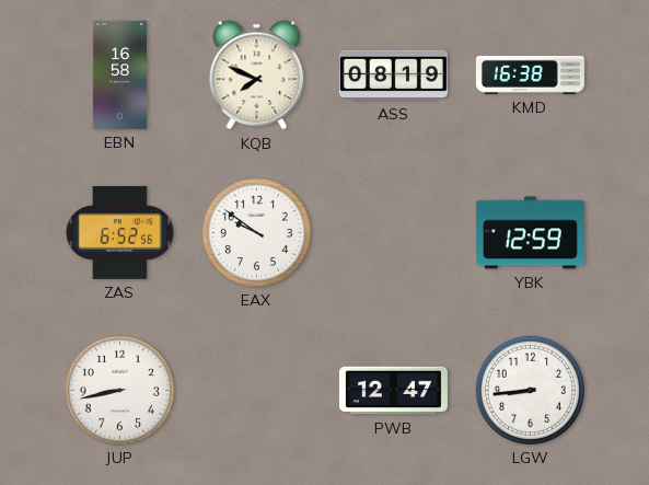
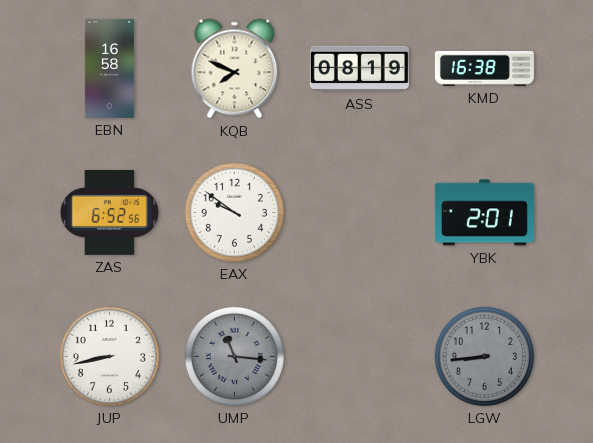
YBK: 12:59 -> 2:01
UMP: none -> 11:16
PWB: 12:47 -> none
LGW dial: white -> grey
